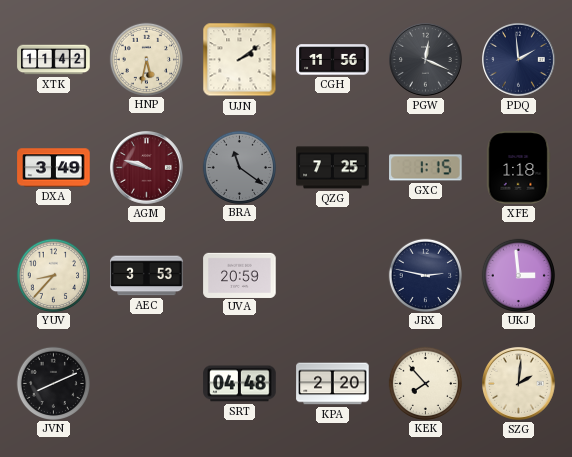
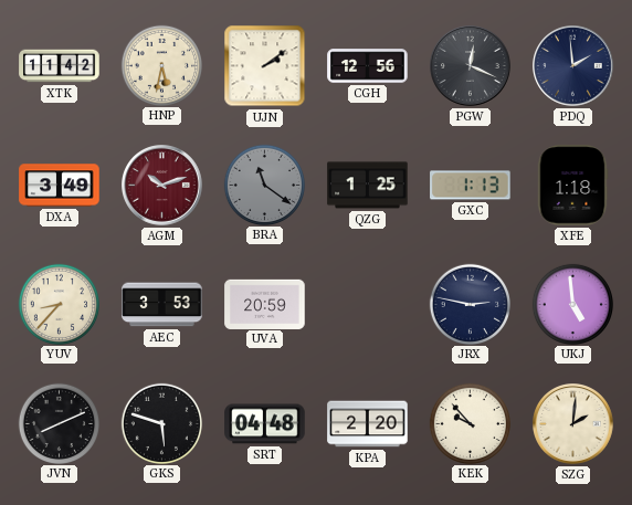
CGH: 11:56 -> 12:56
AGM: 9:48 -> 10:12
QZG: 7:25 -> 1:25
GXC: 1:15 -> 1:13
UKJ: 2:59 -> 4:59
GKS: none -> 5:48
KEK: 7:53 -> 9:53
